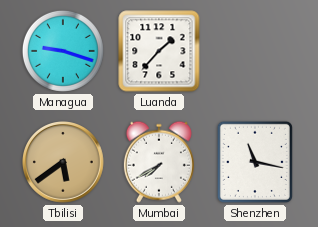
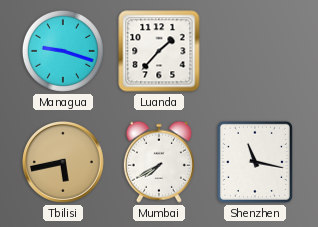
Tbilisi: 5:39 -> 5:43
